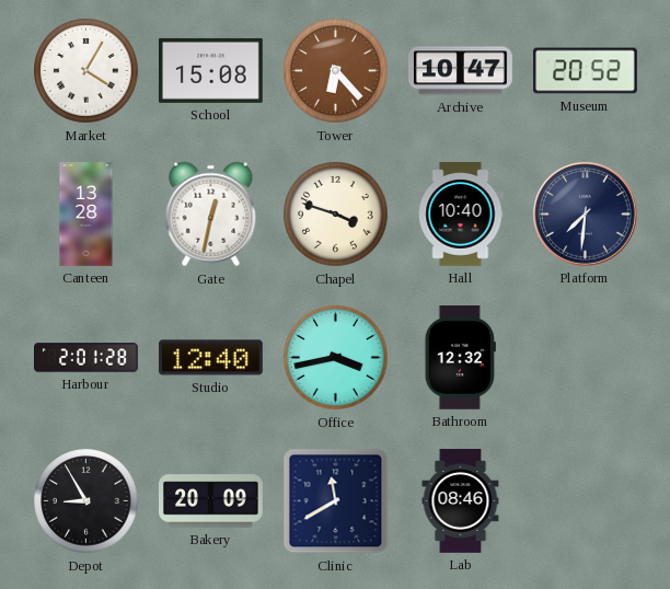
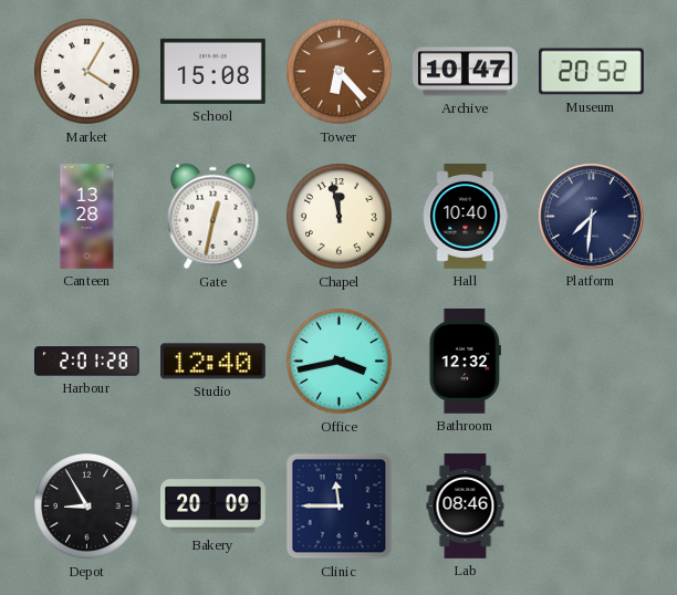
Chapel: 3:48 -> 11:58
Clinic: 11:40 -> 11:45
